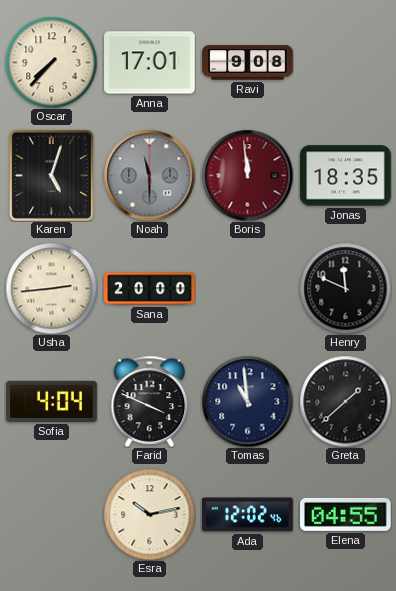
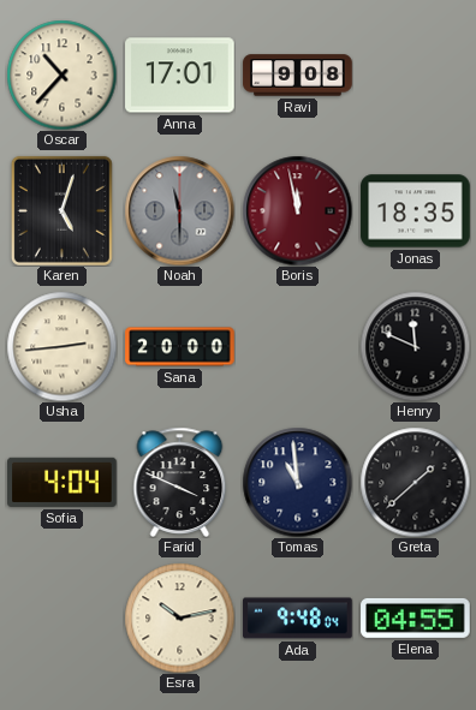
Oscar: 7:37 -> 10:37
Boris: 11:59 -> 11:58
Ada: 12:02 -> 9:48
